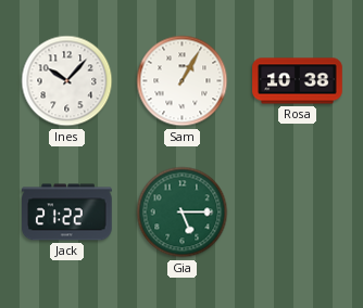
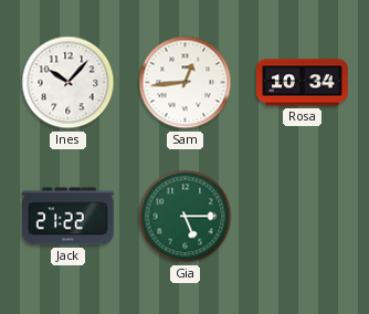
Sam: 1:05 -> 12:44
Rosa: 10:38 -> 10:34
